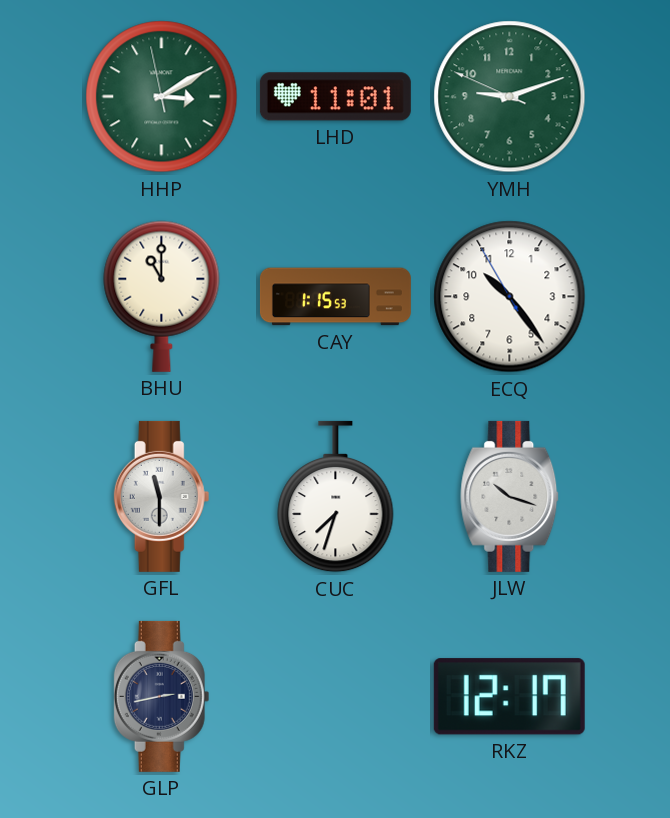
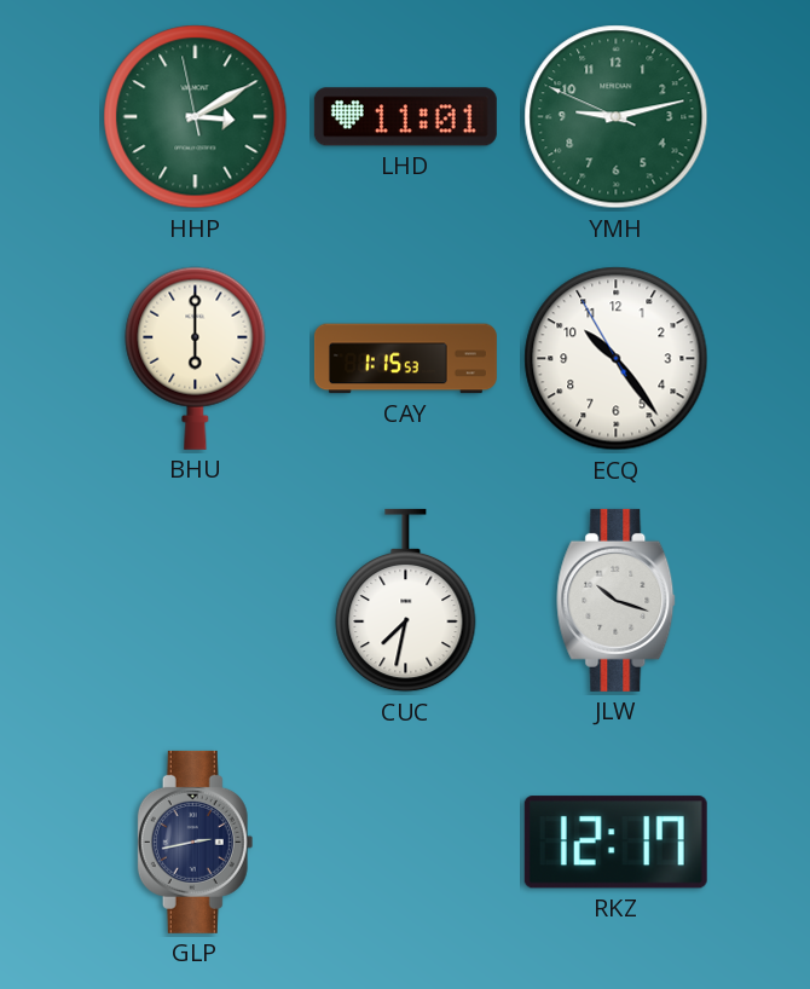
YMH: 9:11 -> 9:12
BHU: 11:00 -> 6:00
GFL: 11:30 -> none
CUC: 7:33 -> 7:32
